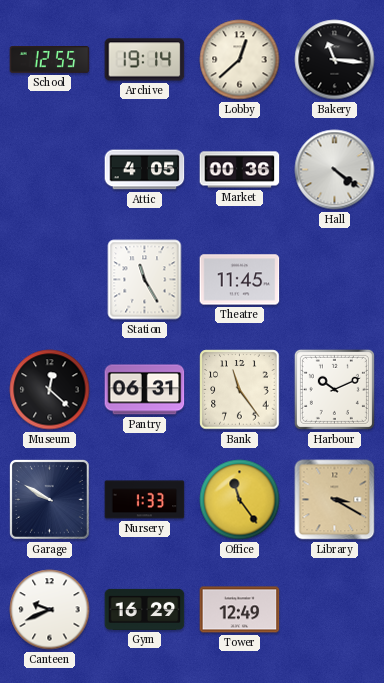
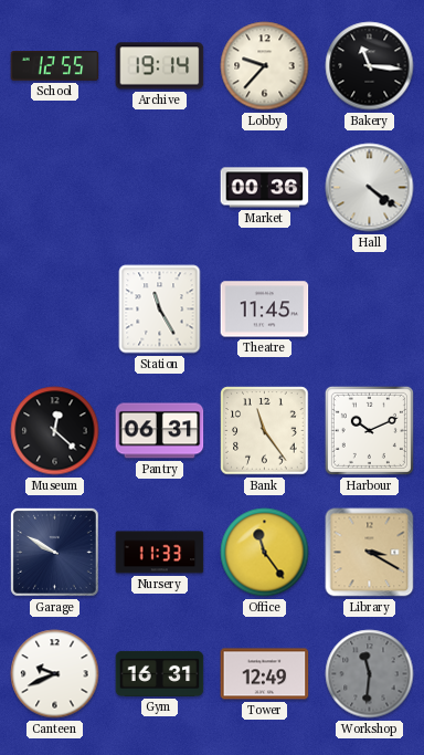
Lobby: 12:38 -> 9:37
Attic: 4:05 -> none
Nursery: 1:33 -> 11:33
Gym: 16:29 -> 16:31
Workshop: none -> 11:31
